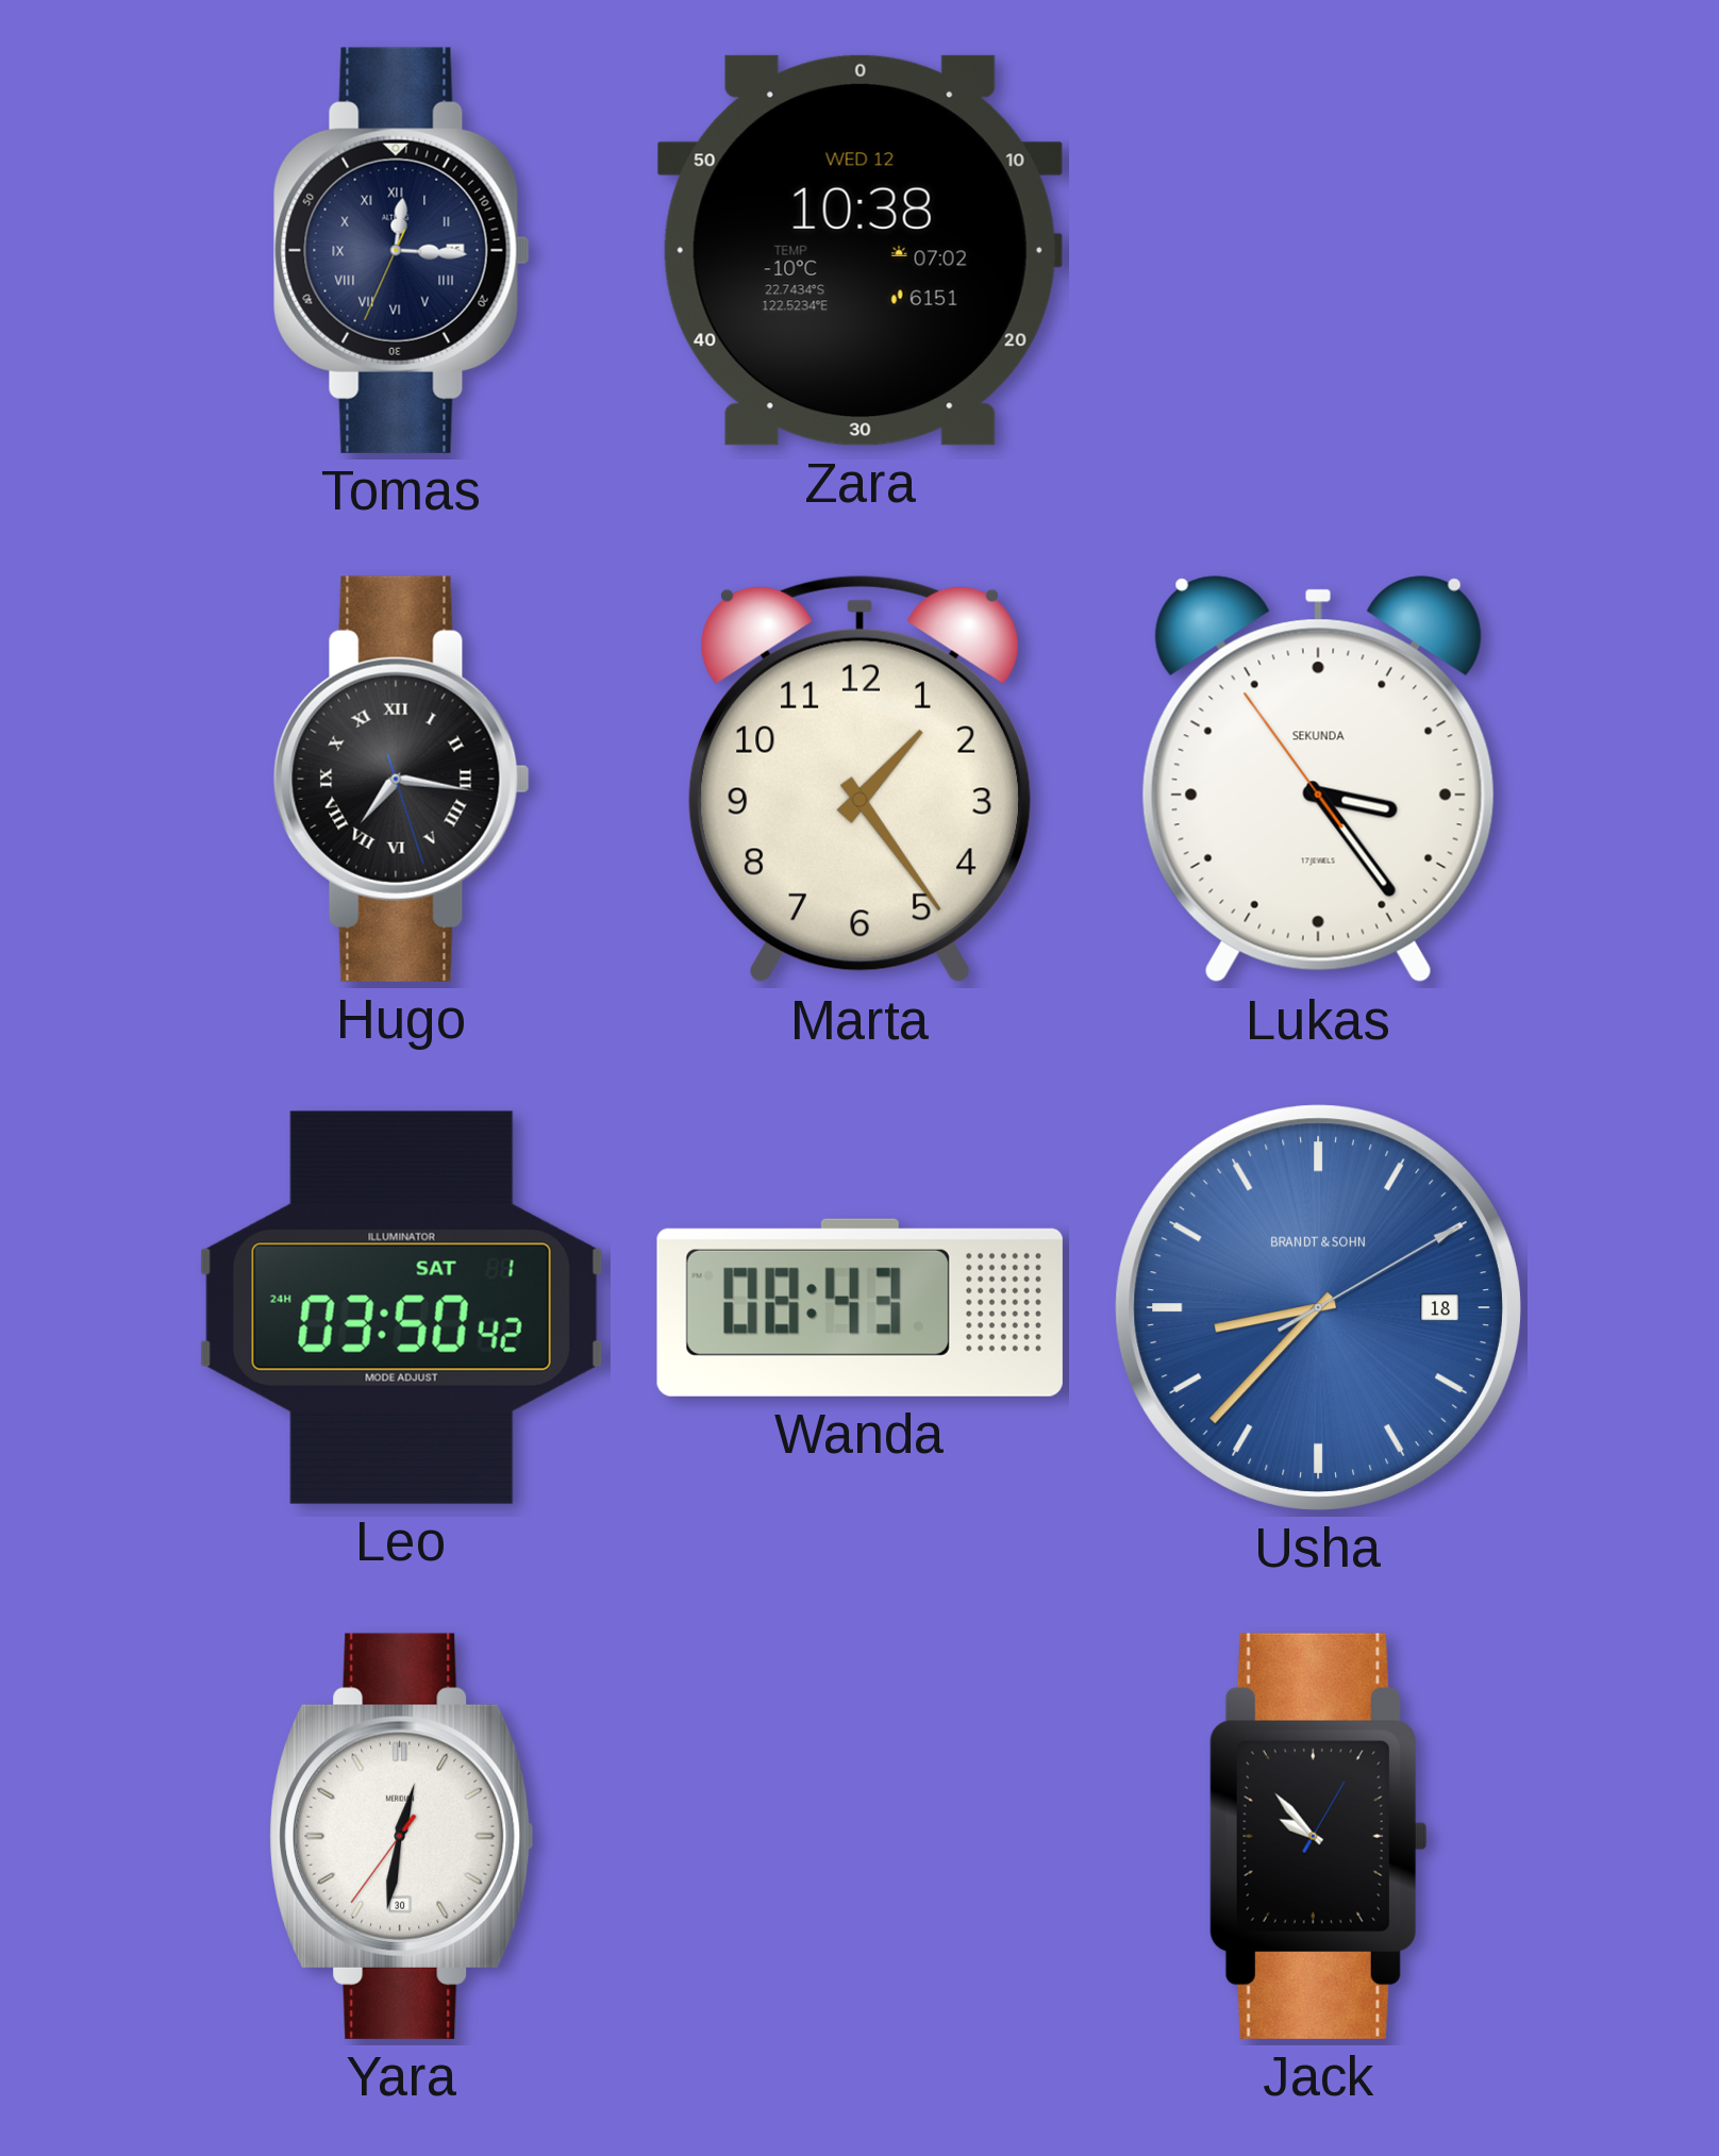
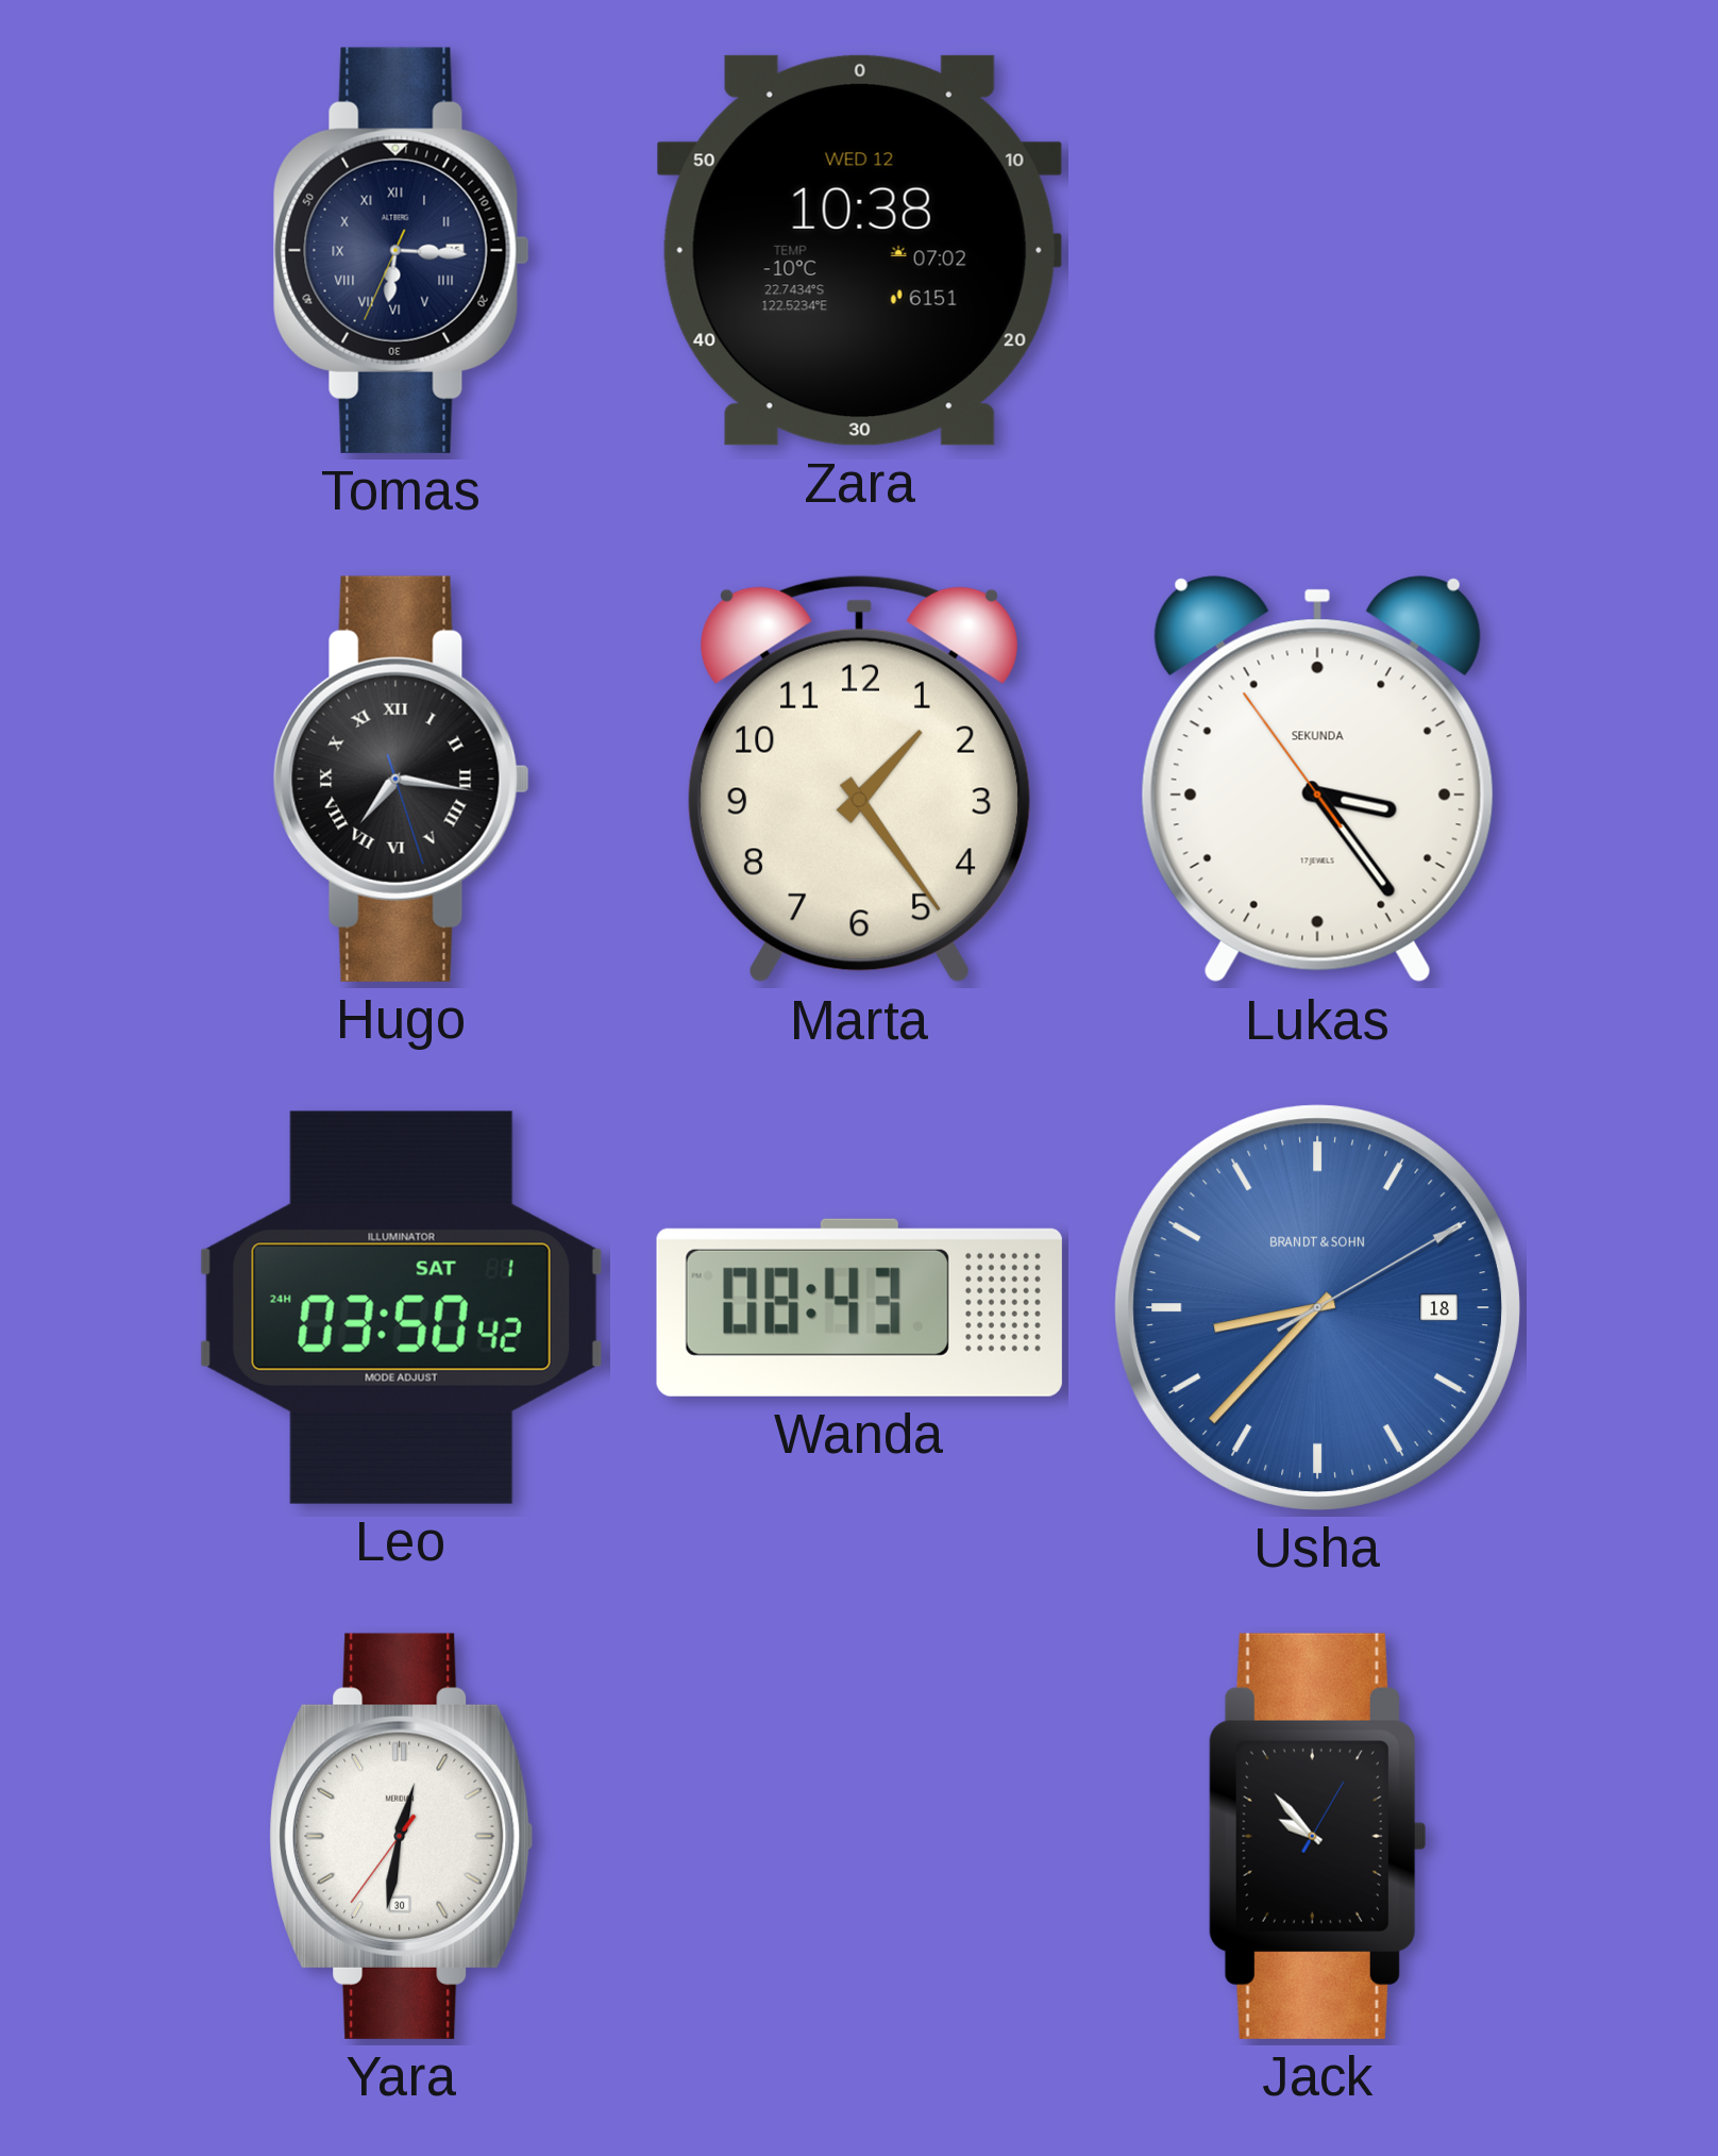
Tomas: 12:15 -> 6:15
